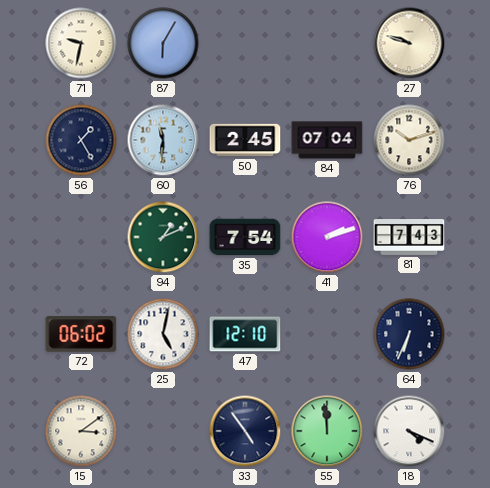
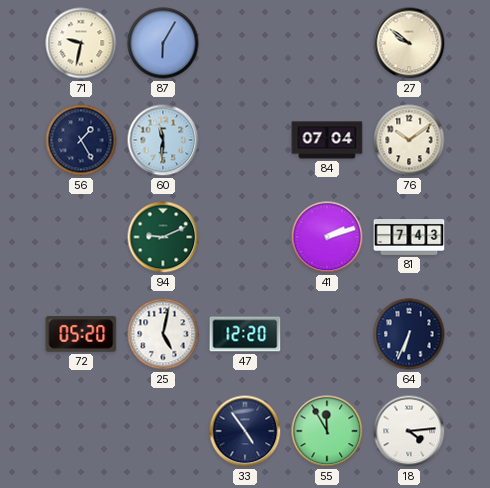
27: 9:48 -> 9:51
50: 2:45 -> none
76: 10:12 -> 10:09
94: 1:11 -> 9:11
35: 7:54 -> none
72: 06:02 -> 05:20
47: 12:10 -> 12:20
15: 3:09 -> none
55: 11:59 -> 11:55
18: 4:19 -> 4:14
